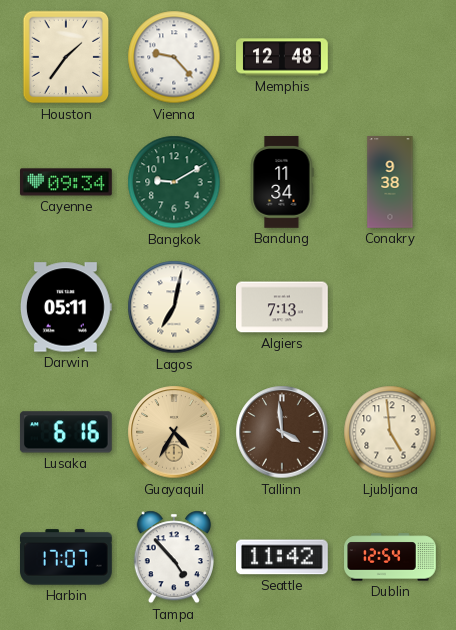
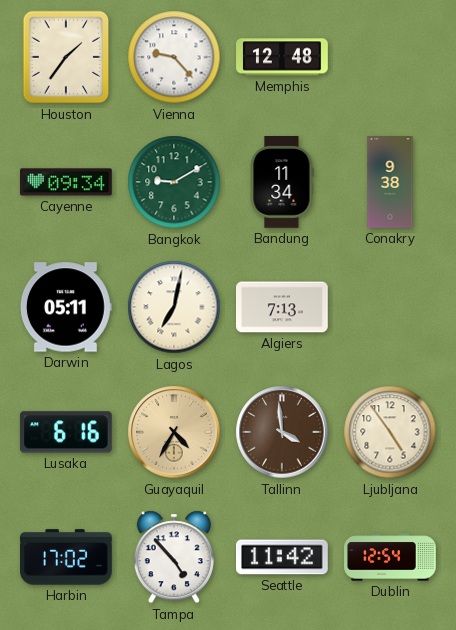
Ljubljana: 4:59 -> 4:54
Harbin: 17:07 -> 17:02
